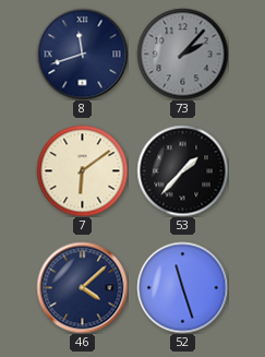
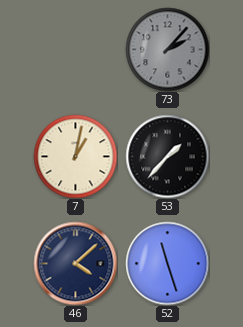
8: 11:42 -> none
7: 6:09 -> 1:02
